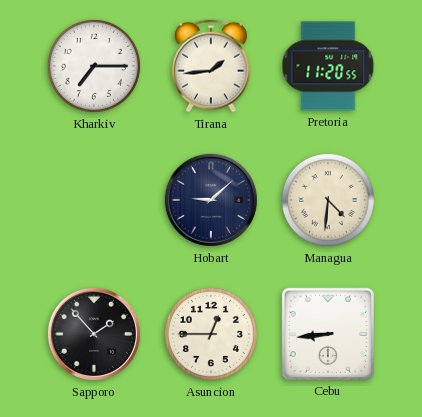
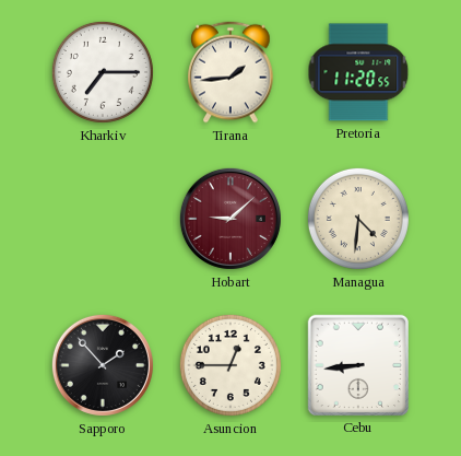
Hobart dial: navy -> burgundy
